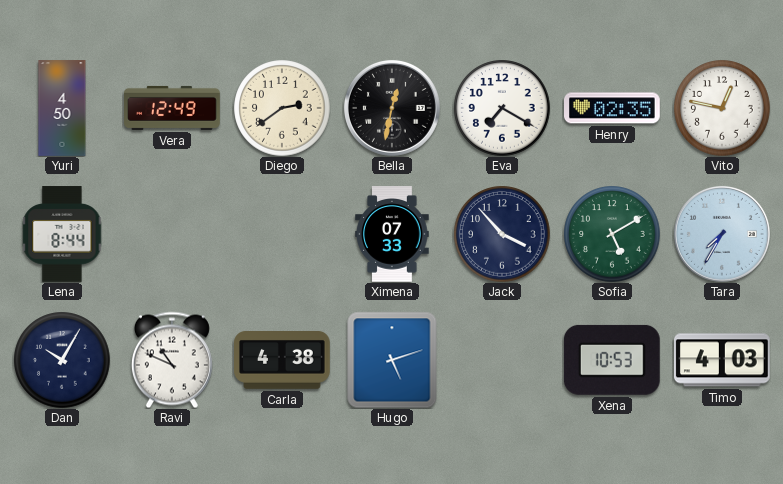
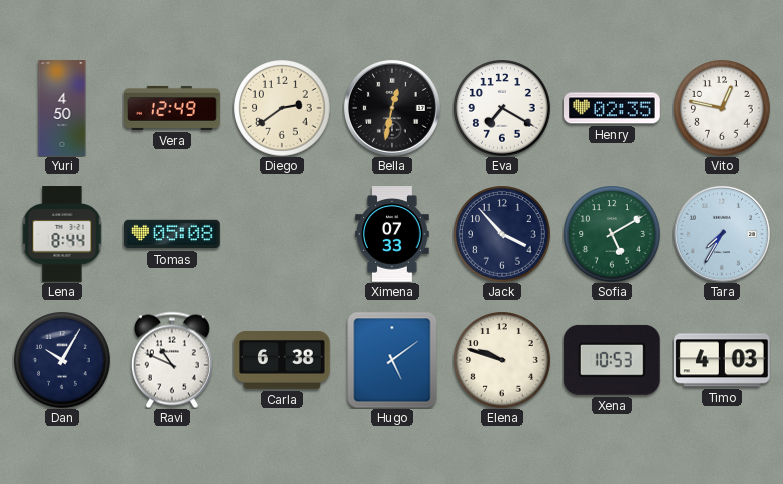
Tomas: none -> 05:08
Carla: 4:38 -> 6:38
Hugo: 5:12 -> 5:09
Elena: none -> 9:48
